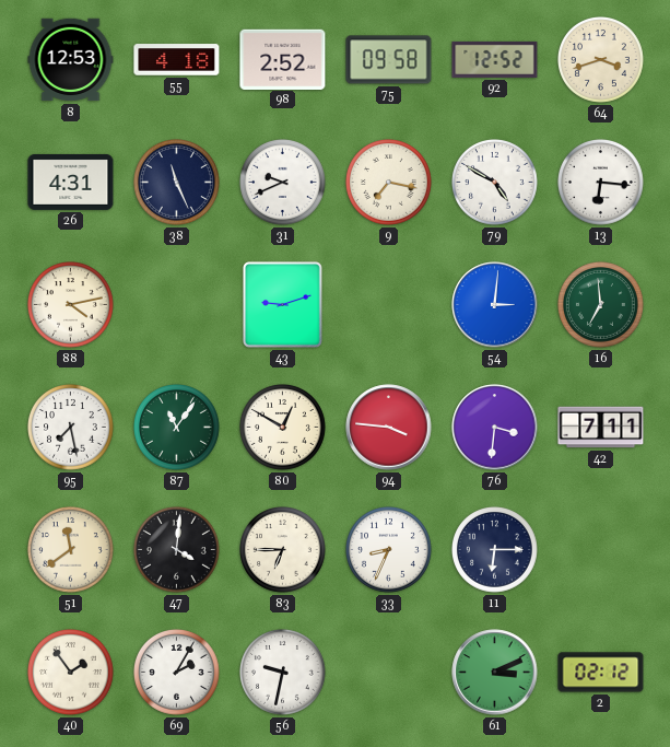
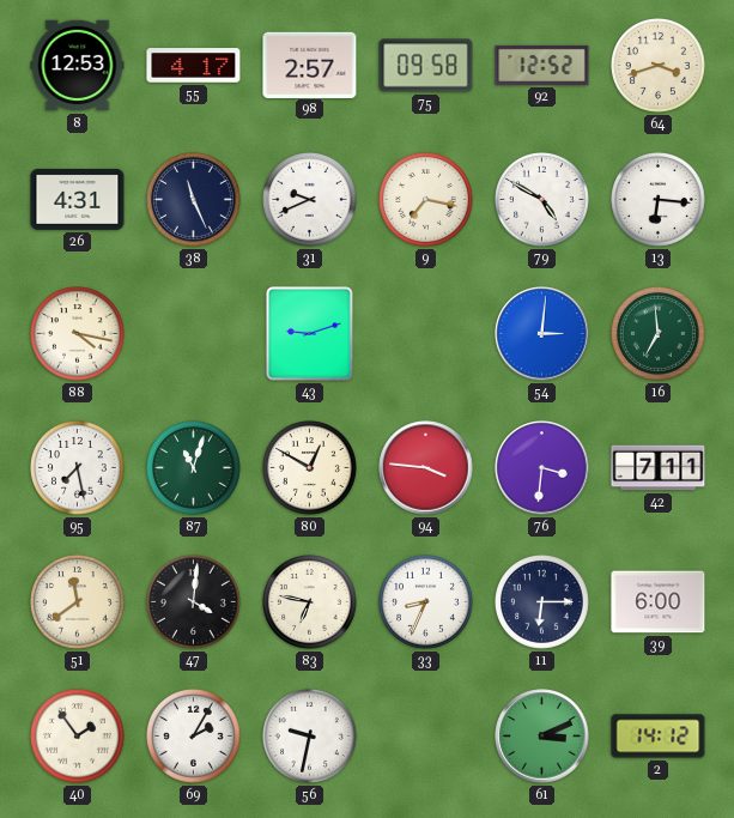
55: 4:18 -> 4:17
98: 2:52 -> 2:57
88: 4:13 -> 4:17
87: 11:06 -> 11:03
83: 6:45 -> 6:47
39: none -> 6:00
2: 02:12 -> 14:12
